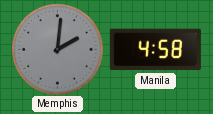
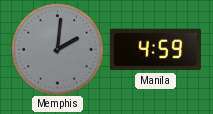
Manila: 4:58 -> 4:59
